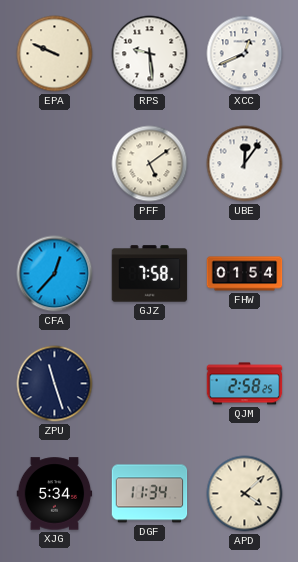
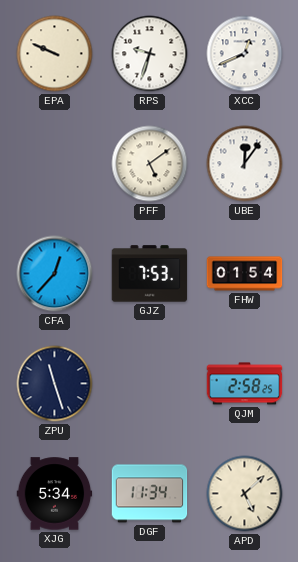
RPS: 9:29 -> 9:33
GJZ: 7:58 -> 7:53
APD: 4:08 -> 5:08
